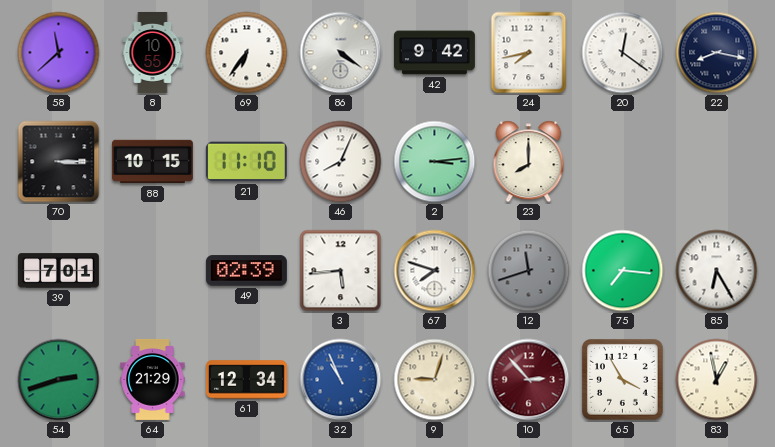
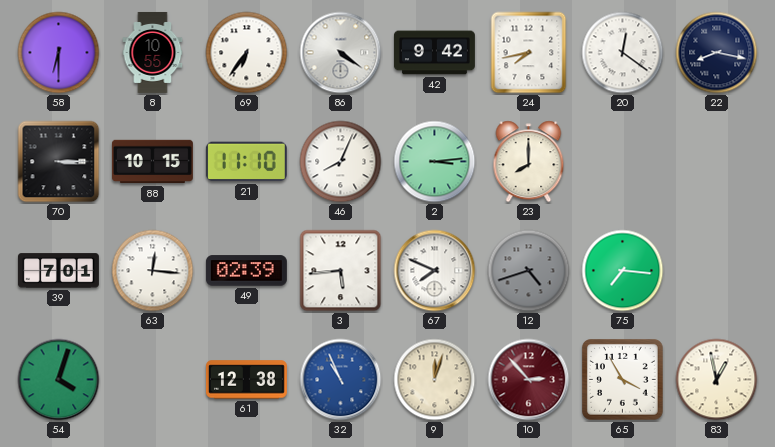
58: 11:38 -> 6:30
63: none -> 12:16
67: 7:48 -> 7:49
12: 11:42 -> 4:42
85: 6:25 -> none
54: 2:42 -> 4:03
64: 21:29 -> none
61: 12:34 -> 12:38
9: 9:03 -> 12:03
